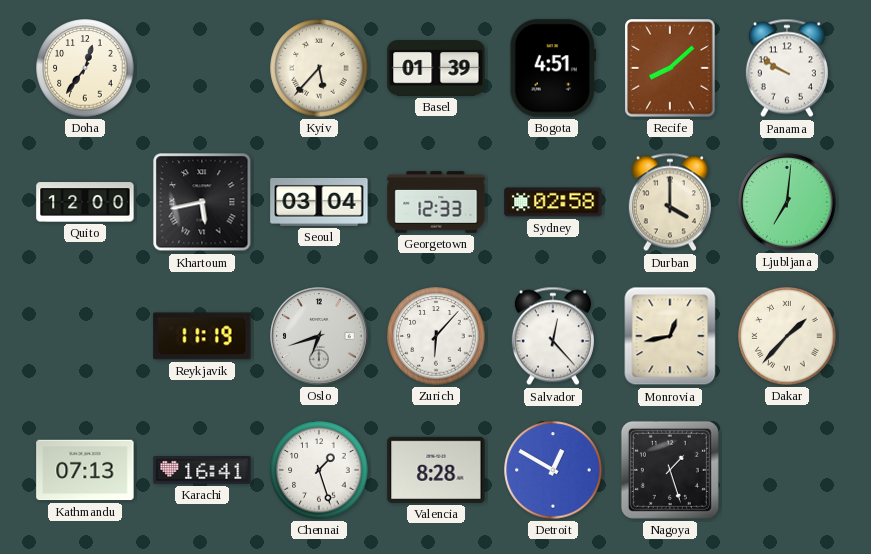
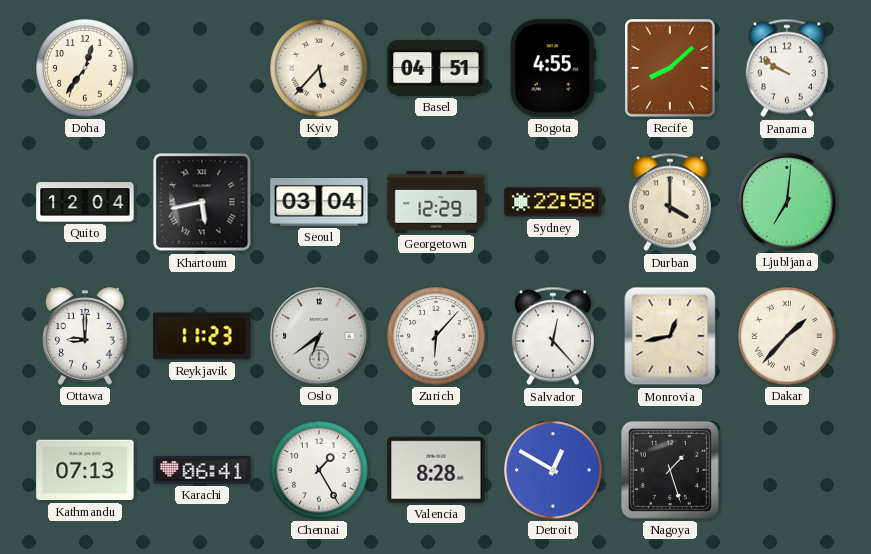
Basel: 01:39 -> 04:51
Bogota: 4:51 -> 4:55
Quito: 12:00 -> 12:04
Georgetown: 12:33 -> 12:29
Sydney: 02:58 -> 22:58
Ottawa: none -> 9:00
Reykjavik: 11:19 -> 11:23
Oslo: 6:42 -> 6:39
Karachi: 16:41 -> 06:41
Chennai: 1:27 -> 1:25
